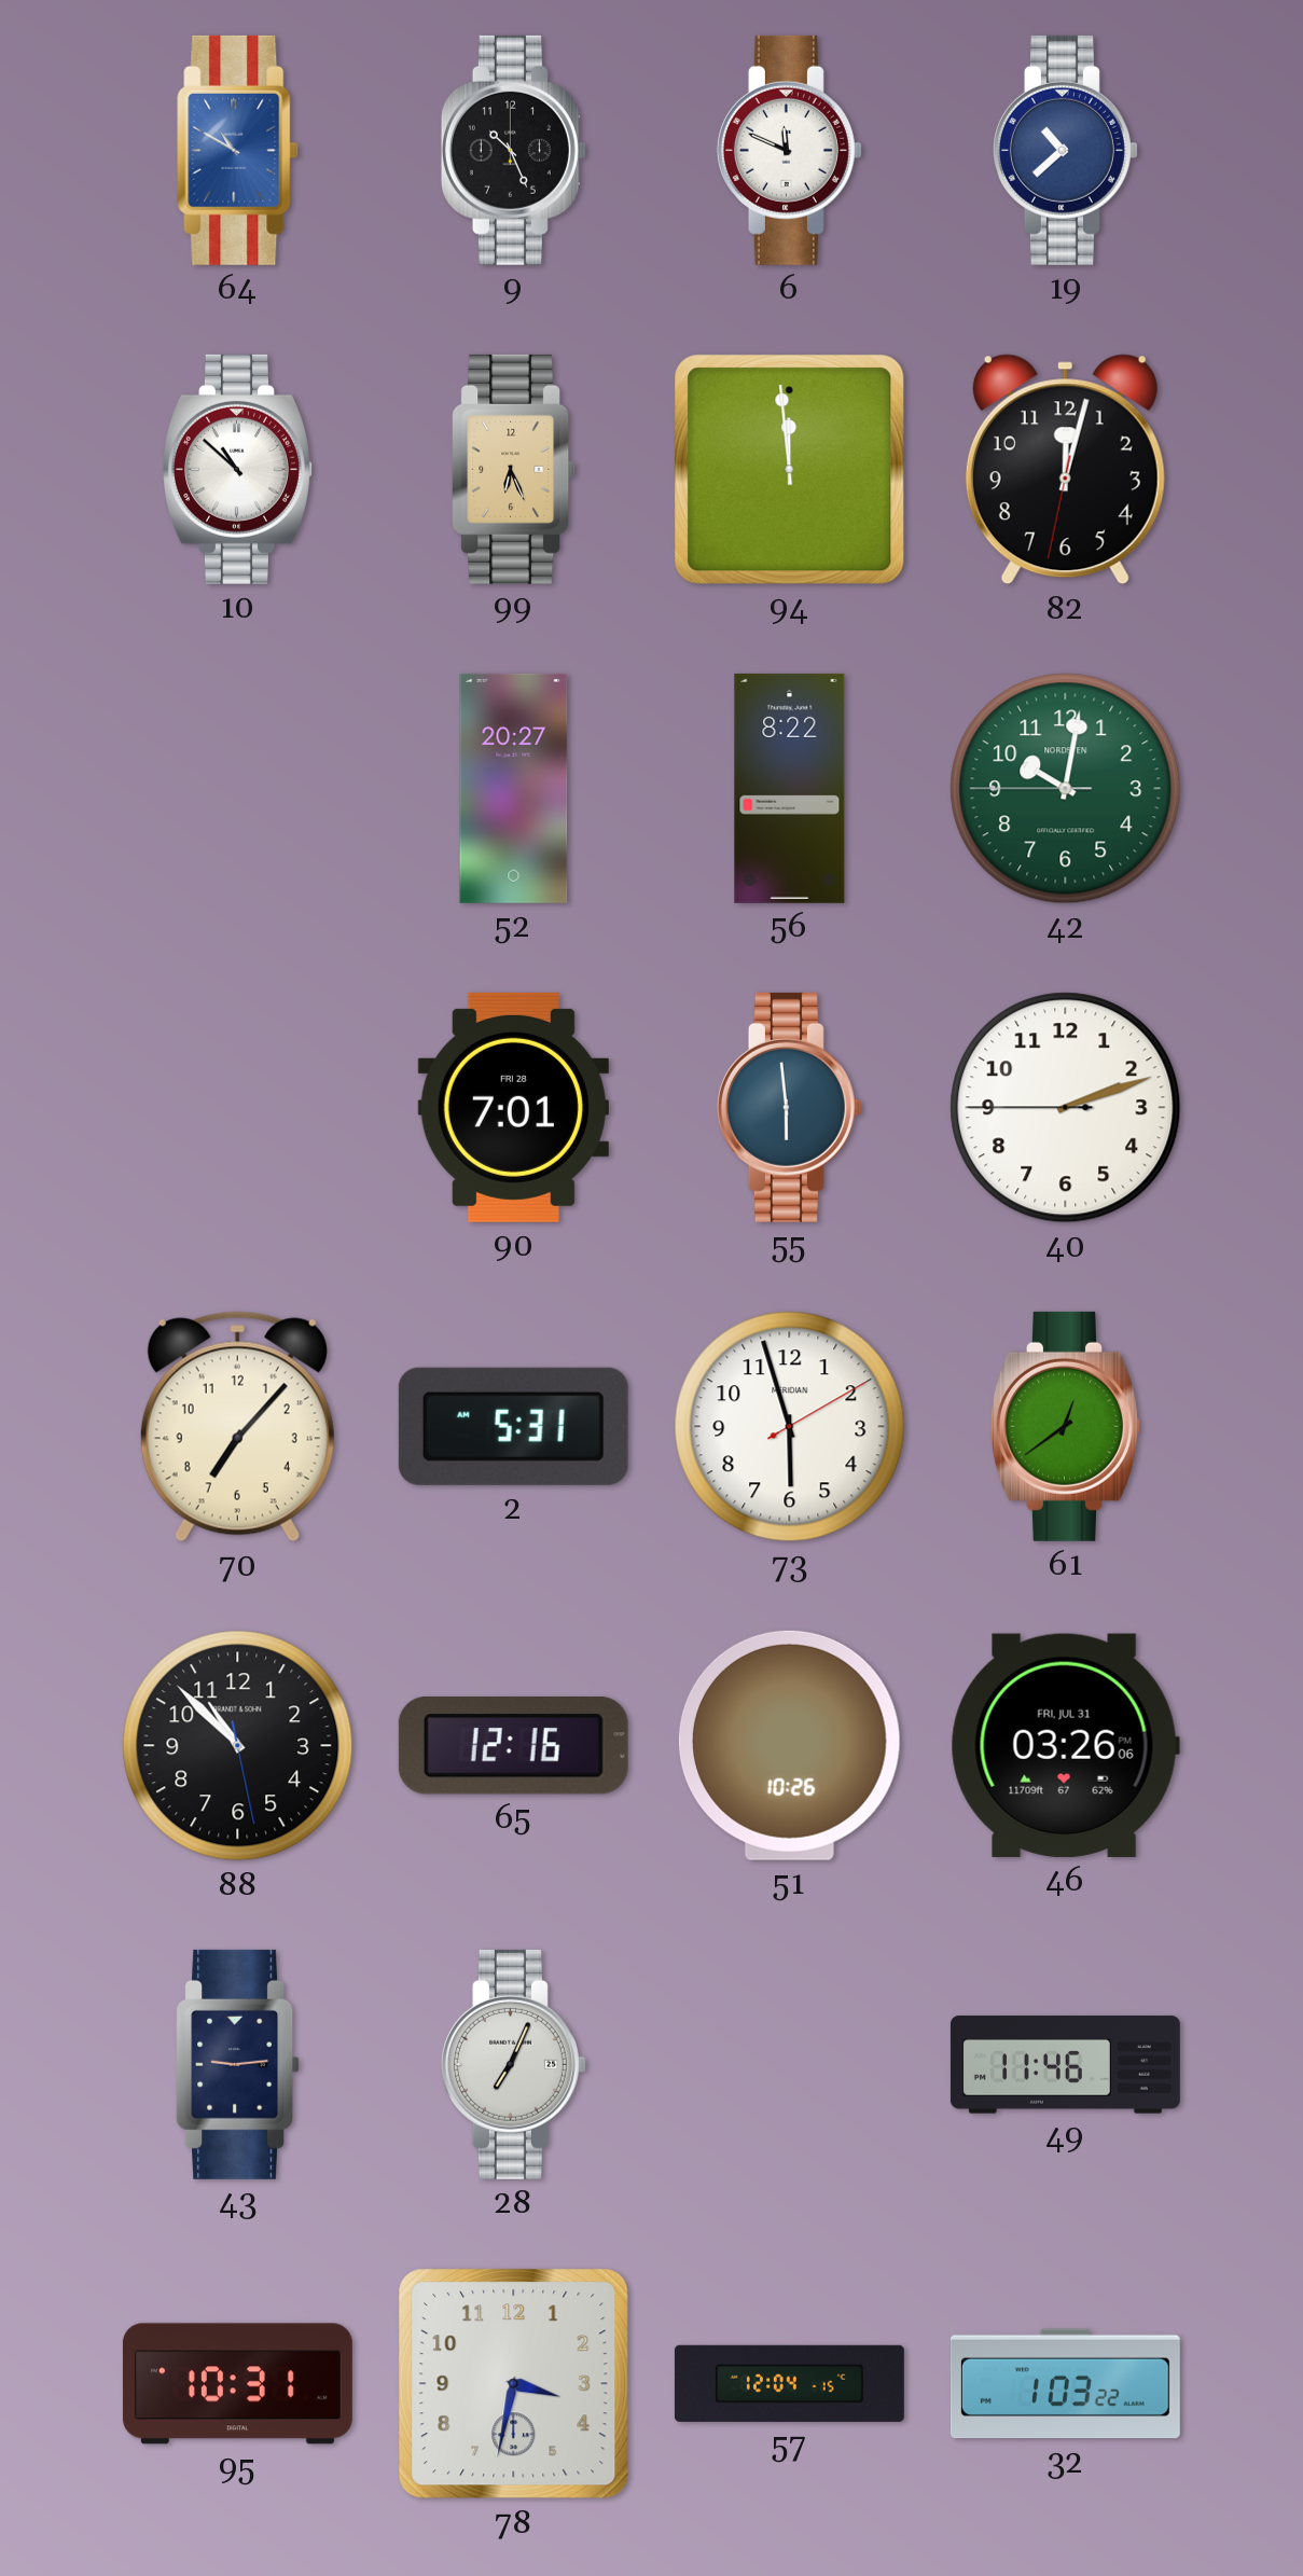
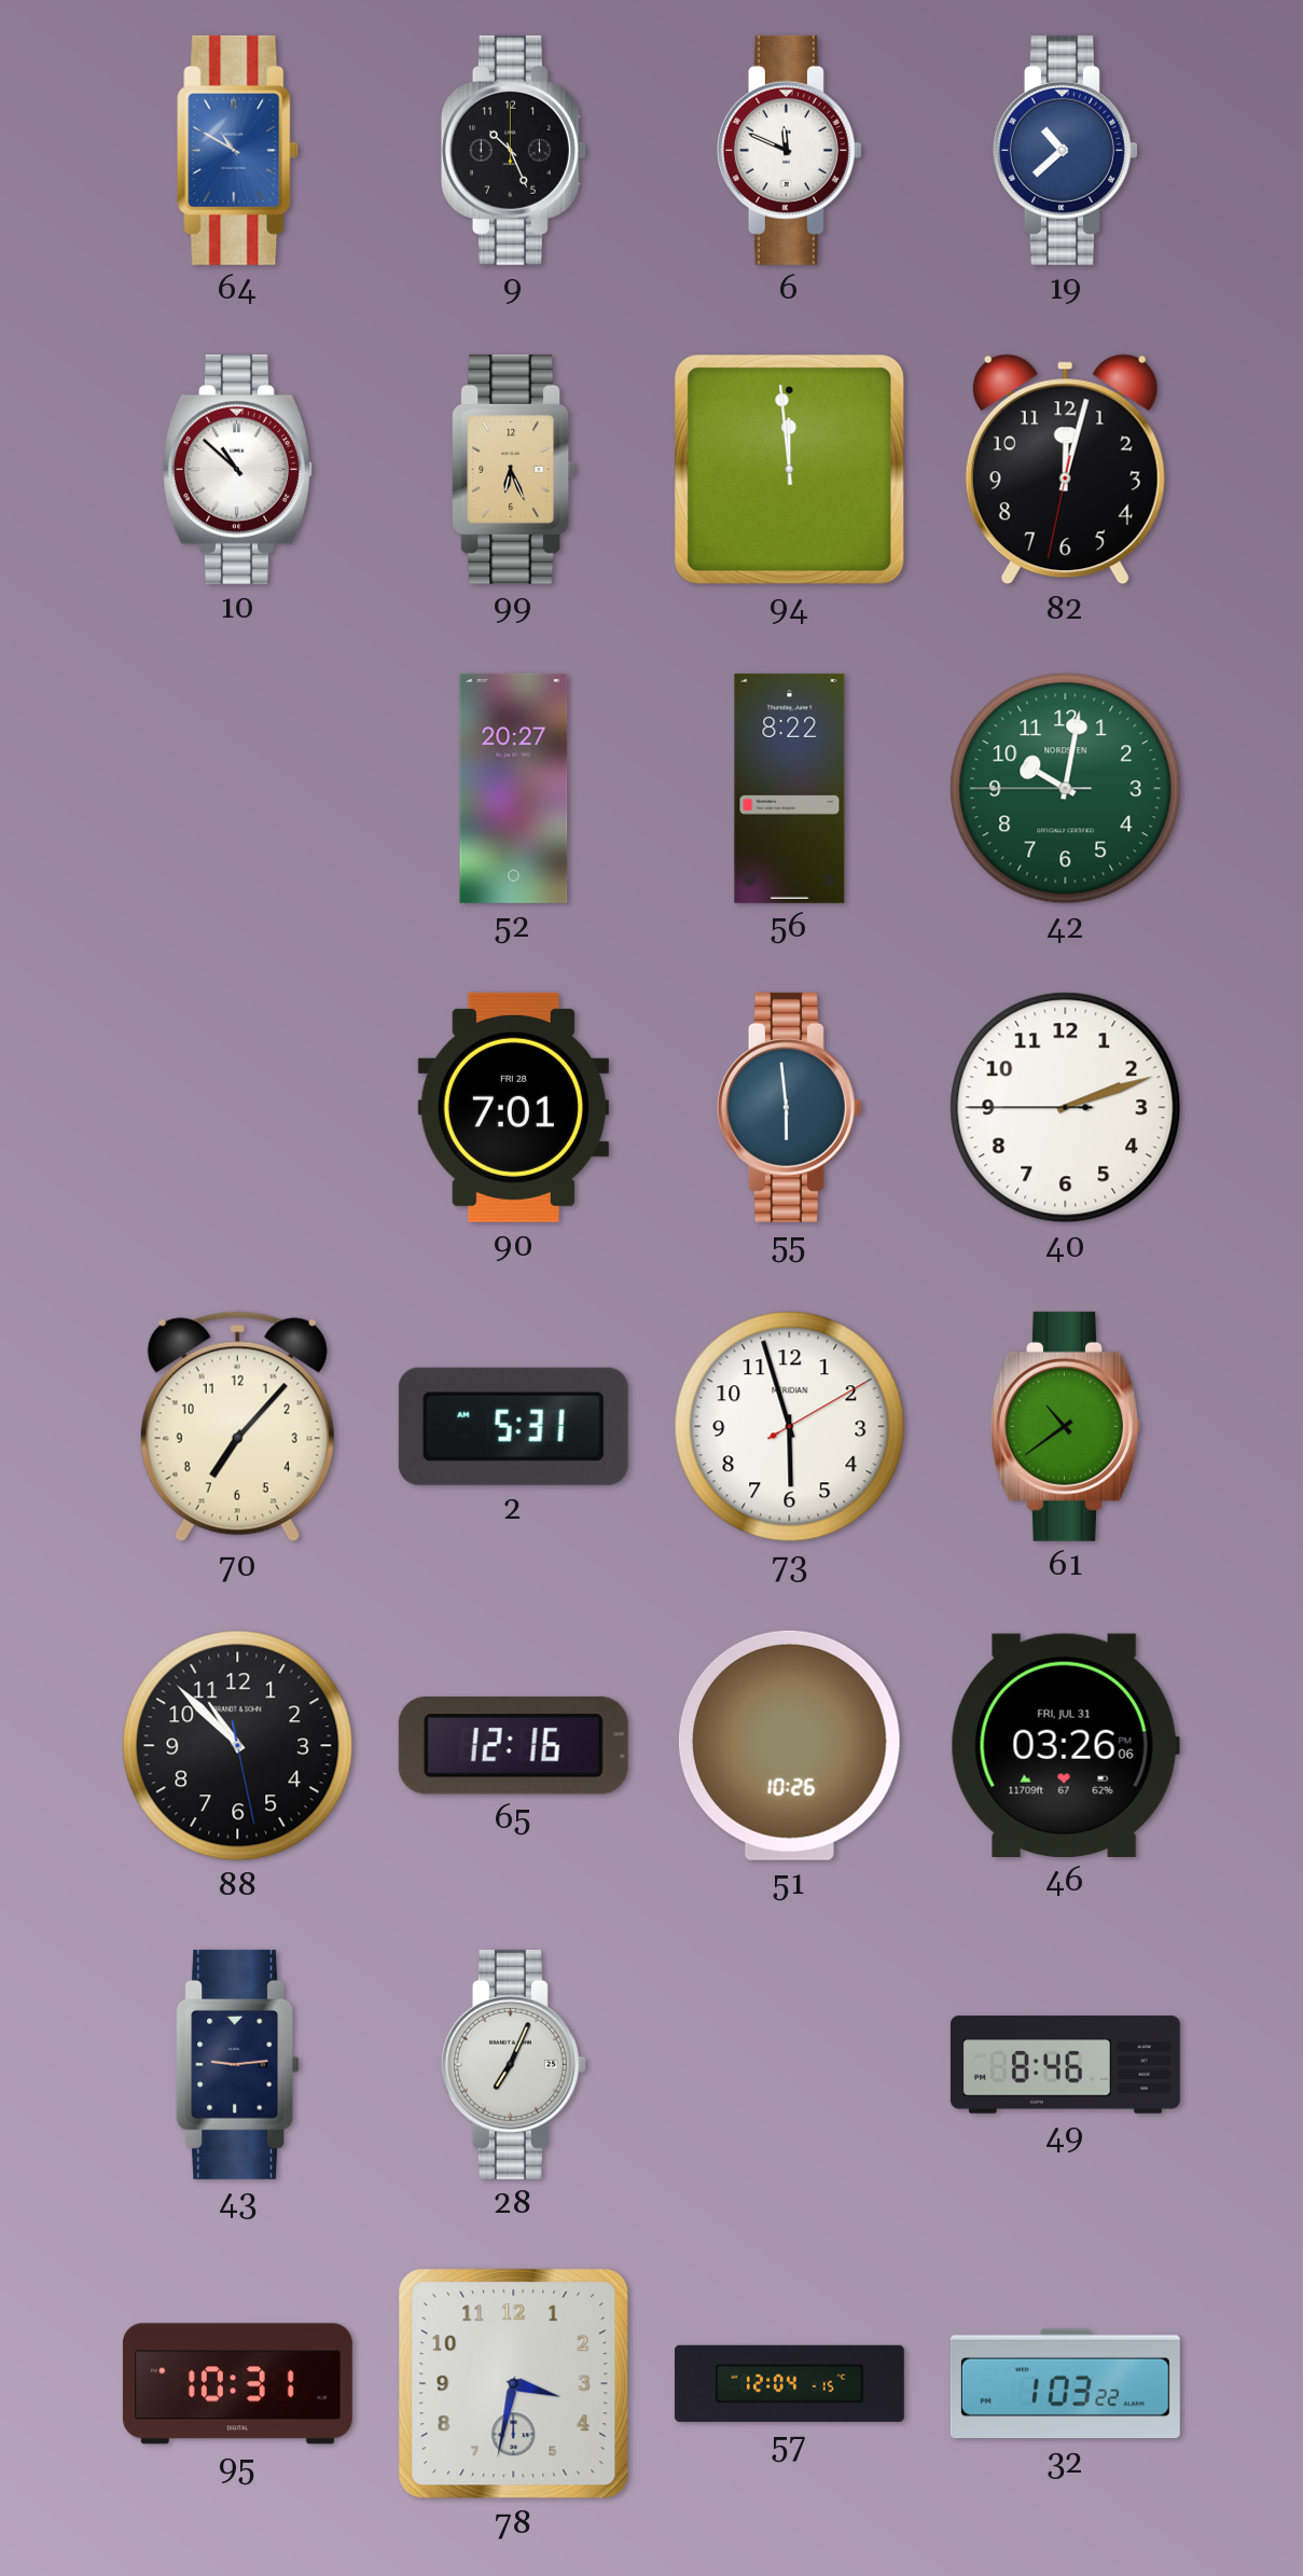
61: 12:39 -> 10:39
49: 11:46 -> 8:46
